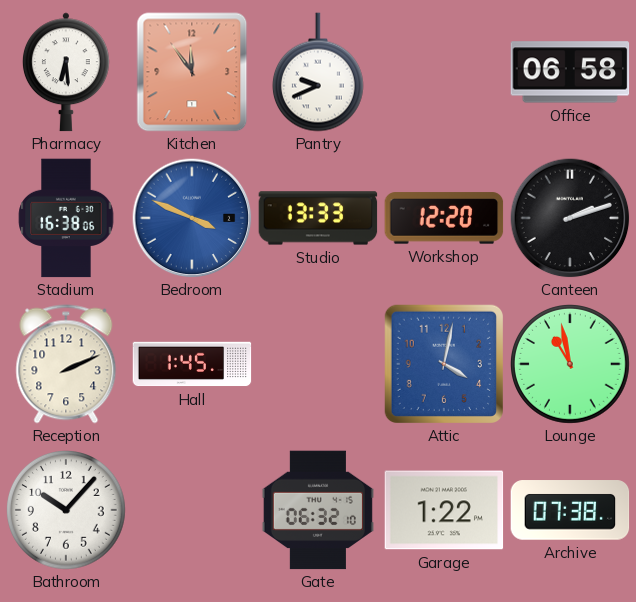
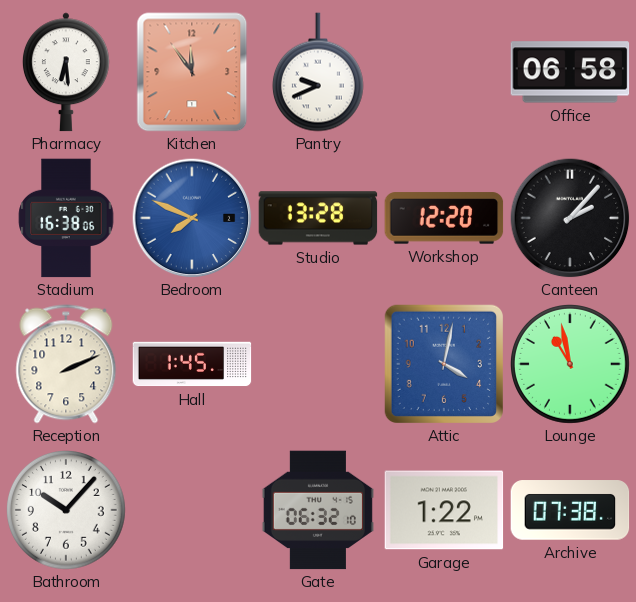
Bedroom: 3:49 -> 7:49
Studio: 13:33 -> 13:28
Canteen: 2:12 -> 2:07
